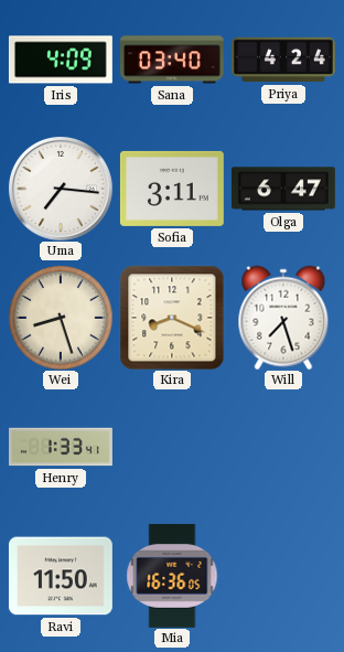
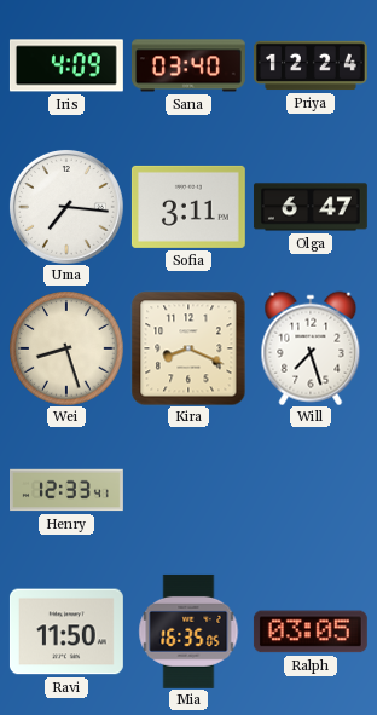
Priya: 4:24 -> 12:24
Henry: 1:33 -> 12:33
Mia: 16:36 -> 16:35
Ralph: none -> 03:05
